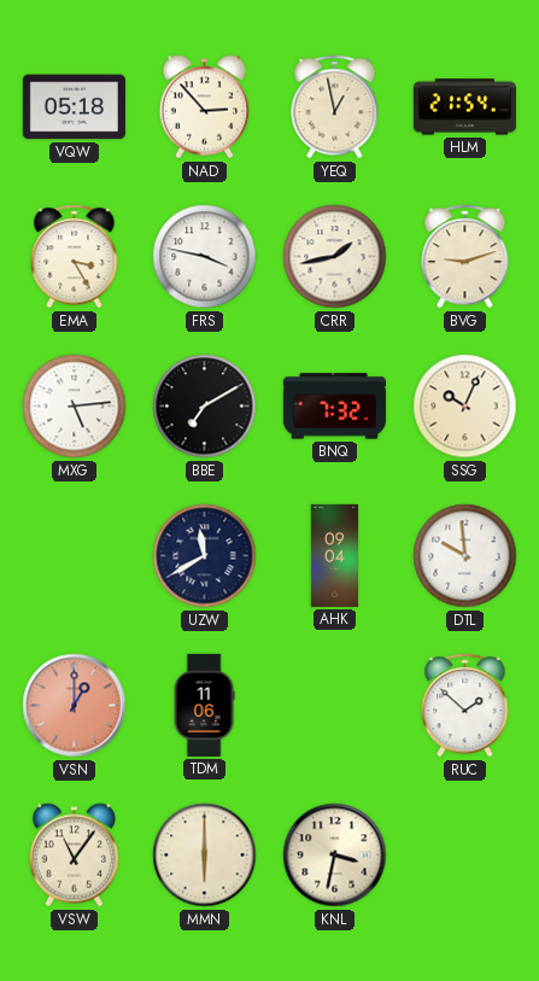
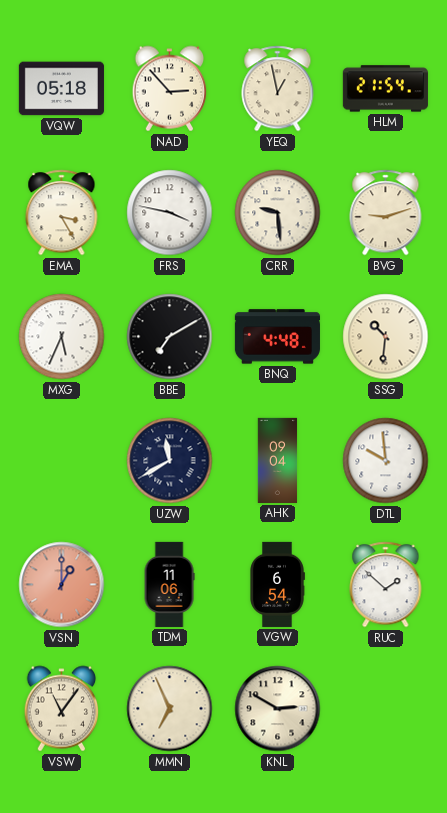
CRR: 1:43 -> 9:29
MXG: 5:14 -> 5:34
BNQ: 7:32 -> 4:48
SSG: 10:04 -> 10:31
VGW: none -> 6:54
MMN: 6:00 -> 6:56
KNL: 3:32 -> 2:50
